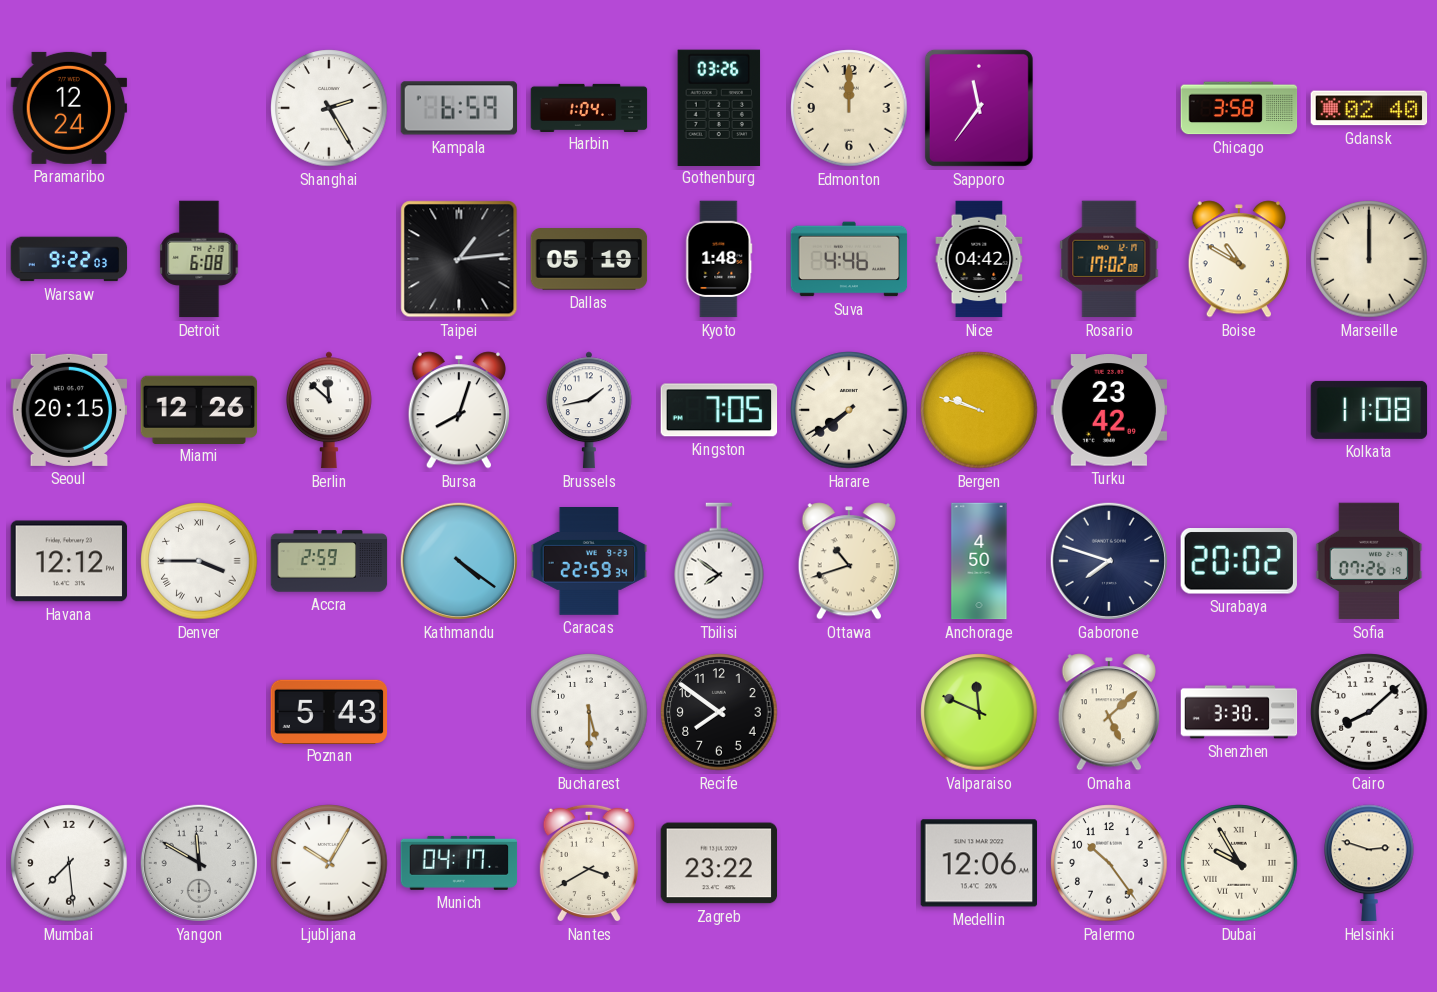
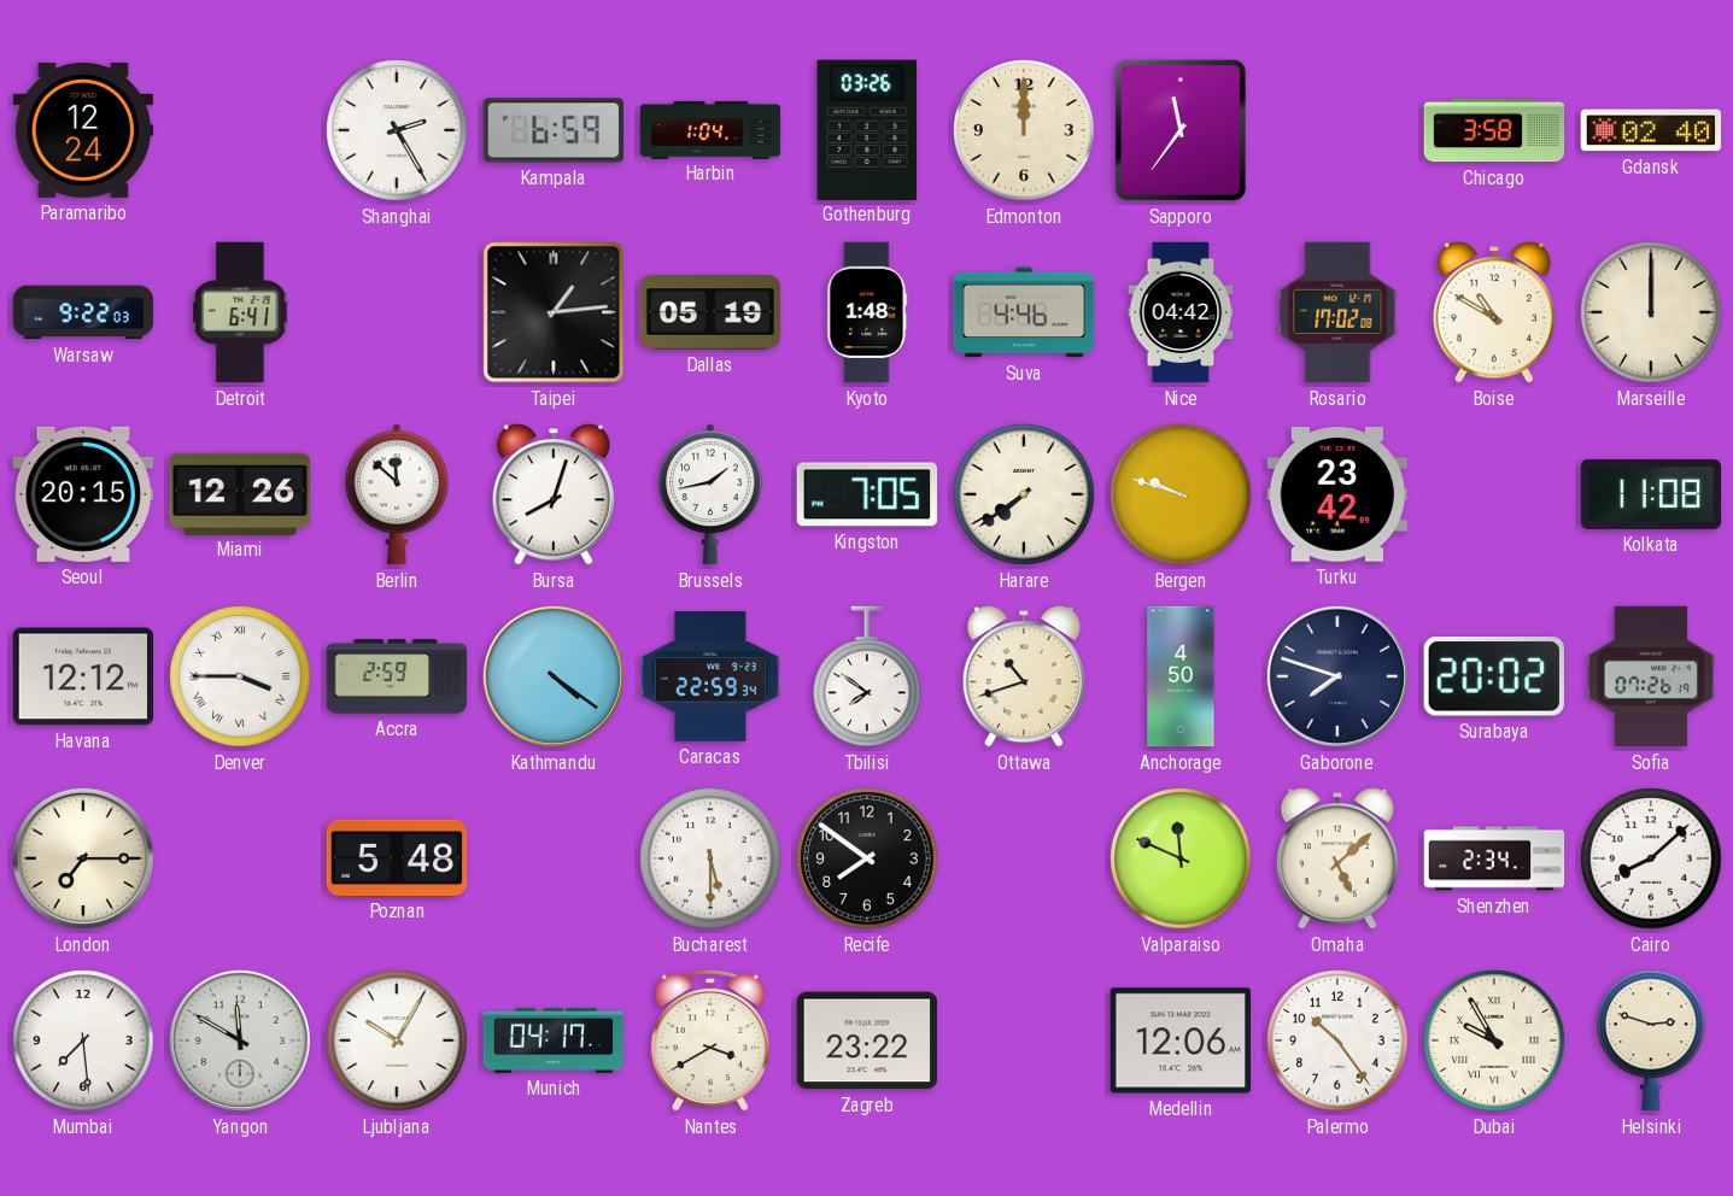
Detroit: 6:08 -> 6:41
London: none -> 7:15
Poznan: 5:43 -> 5:48
Shenzhen: 3:30 -> 2:34
